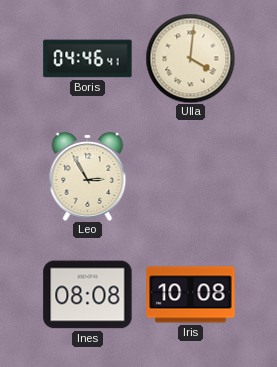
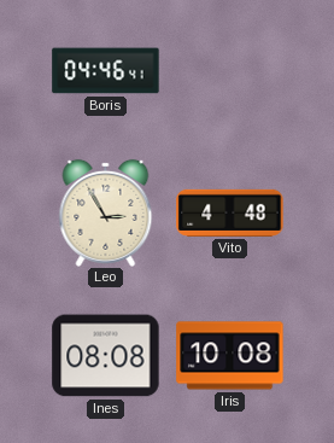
Ulla: 4:01 -> none
Vito: none -> 4:48
